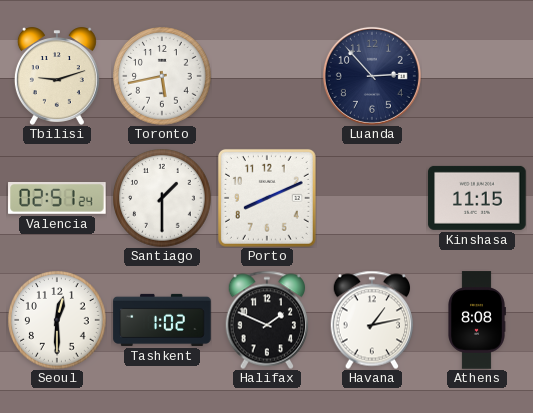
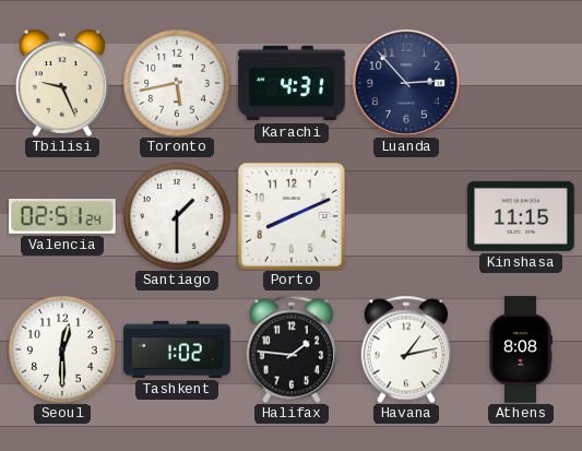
Tbilisi: 9:12 -> 9:26
Karachi: none -> 4:31
Halifax: 1:49 -> 1:46
